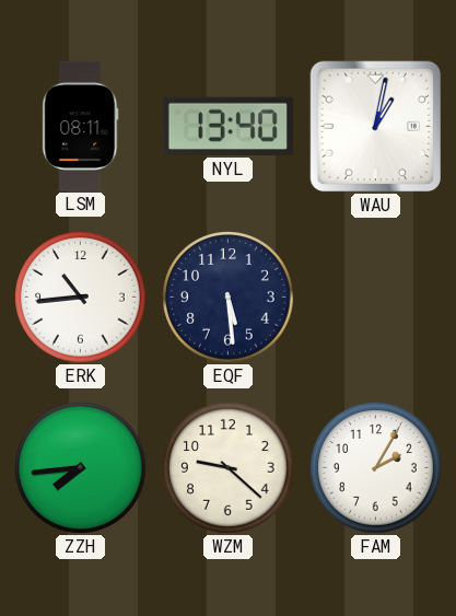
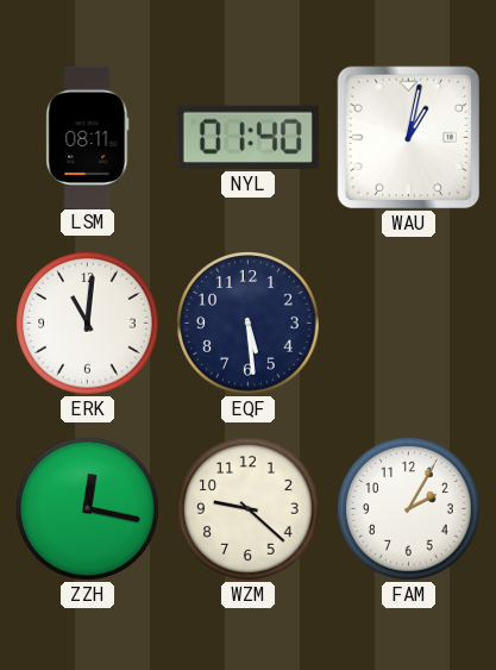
NYL: 13:40 -> 01:40
ERK: 10:44 -> 11:01
ZZH: 7:44 -> 12:17
